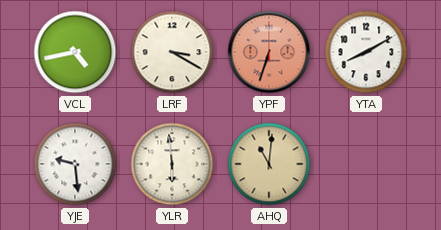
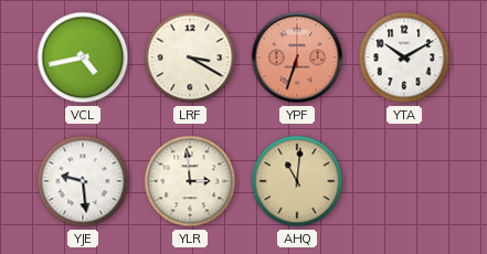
YTA: 8:10 -> 10:10
YLR: 5:59 -> 2:59
